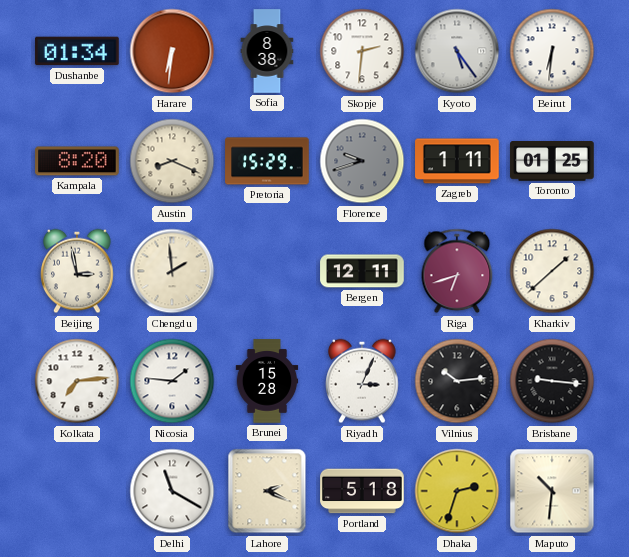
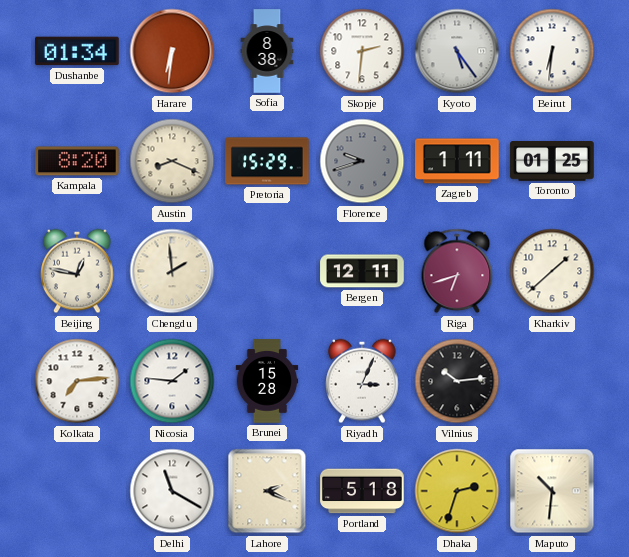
Beijing: 2:58 -> 12:47
Brisbane: 9:16 -> none
